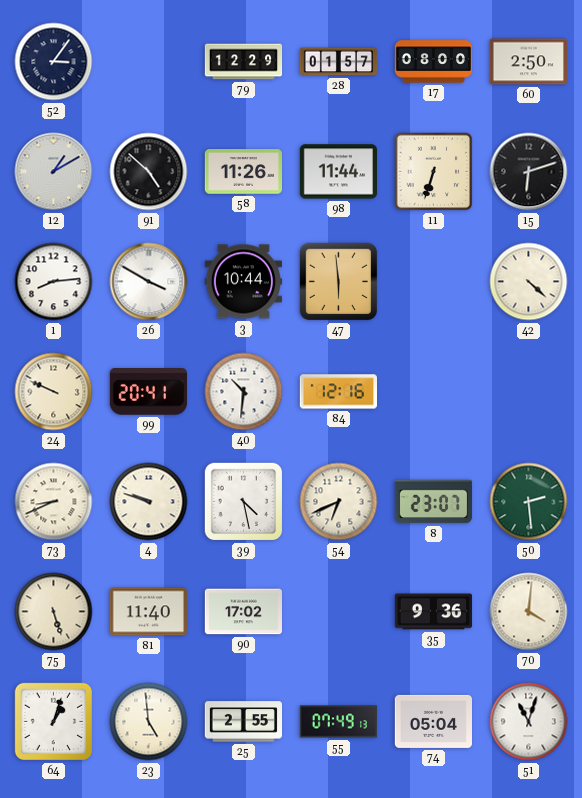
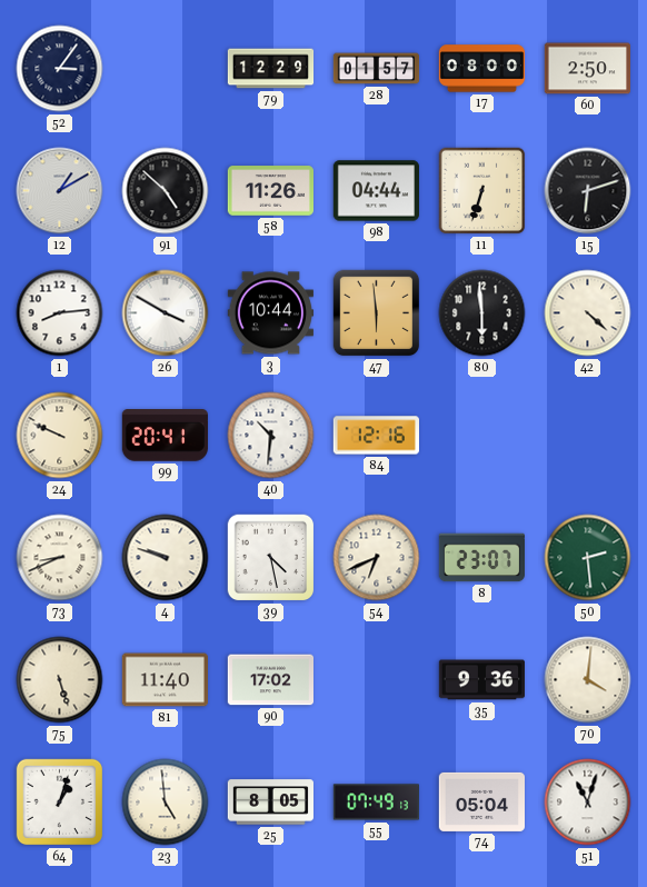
98: 11:44 -> 04:44
80: none -> 5:59
25: 2:55 -> 8:05
